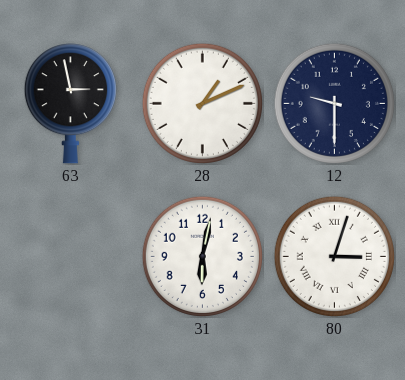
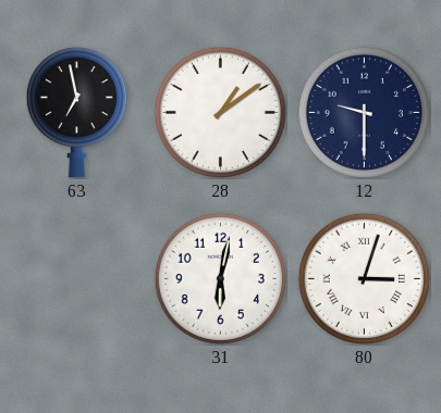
63: 2:58 -> 6:58
28: 1:11 -> 1:09
